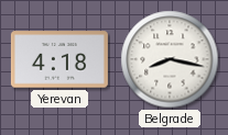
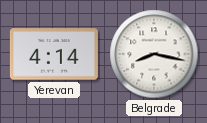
Yerevan: 4:18 -> 4:14
